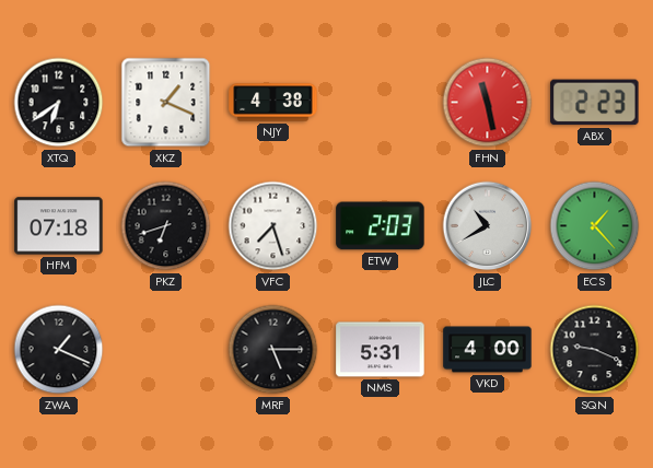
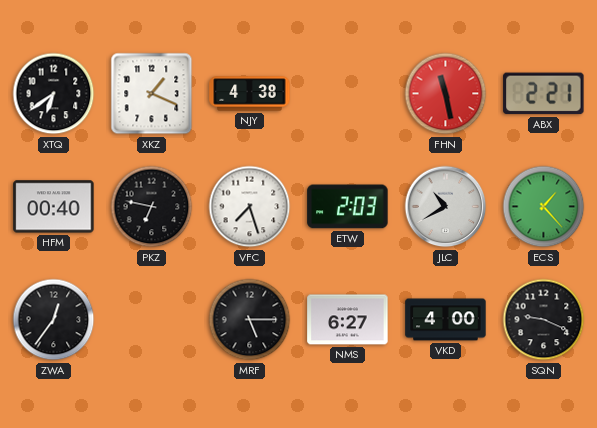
ABX: 2:23 -> 2:21
HFM: 07:18 -> 00:40
PKZ: 6:42 -> 6:47
ZWA: 1:19 -> 12:36
NMS: 5:31 -> 6:27
